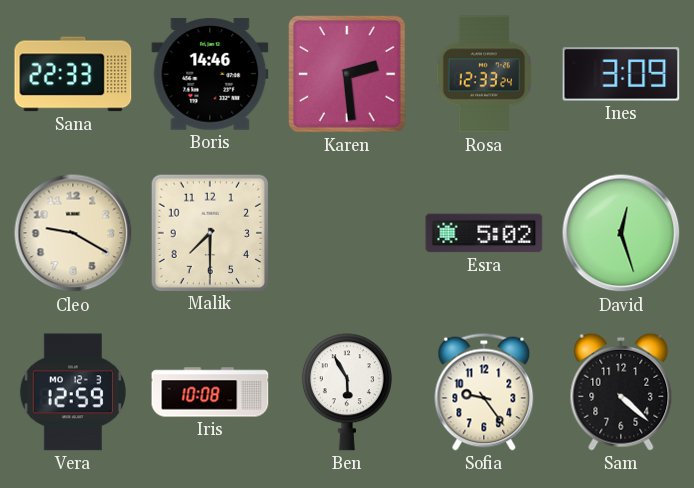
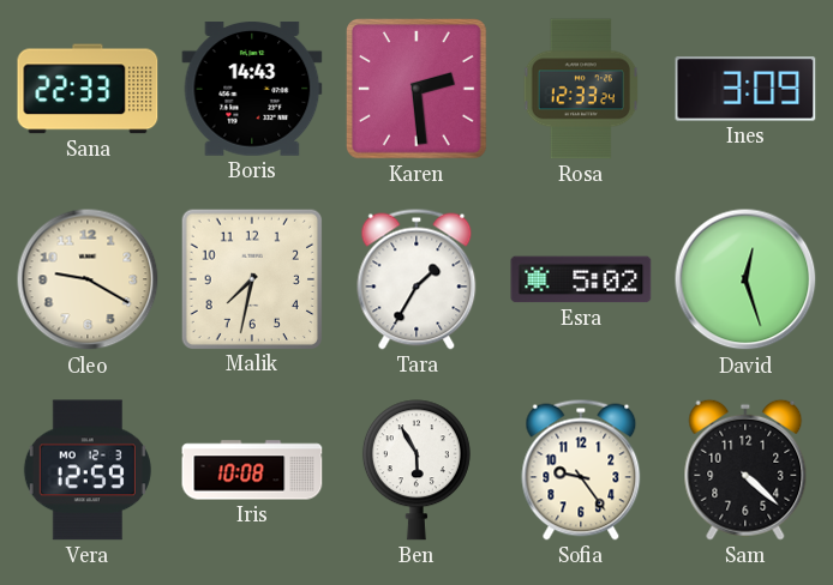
Boris: 14:46 -> 14:43
Malik: 7:30 -> 7:32
Tara: none -> 1:35
